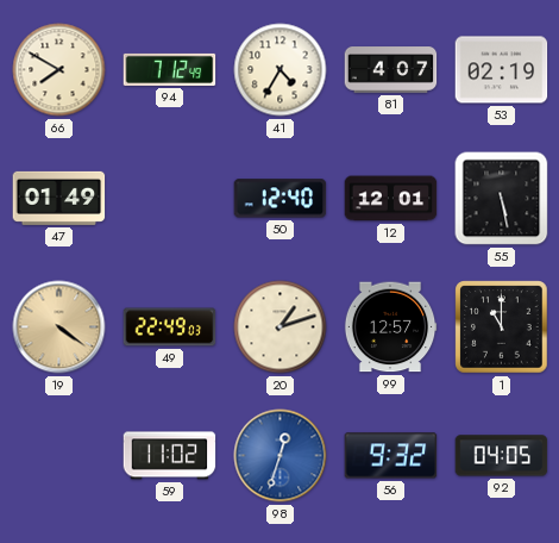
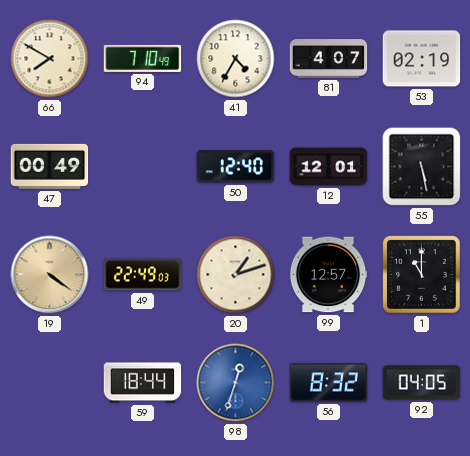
94: 7:12 -> 7:10
47: 01:49 -> 00:49
59: 11:02 -> 18:44
56: 9:32 -> 8:32
